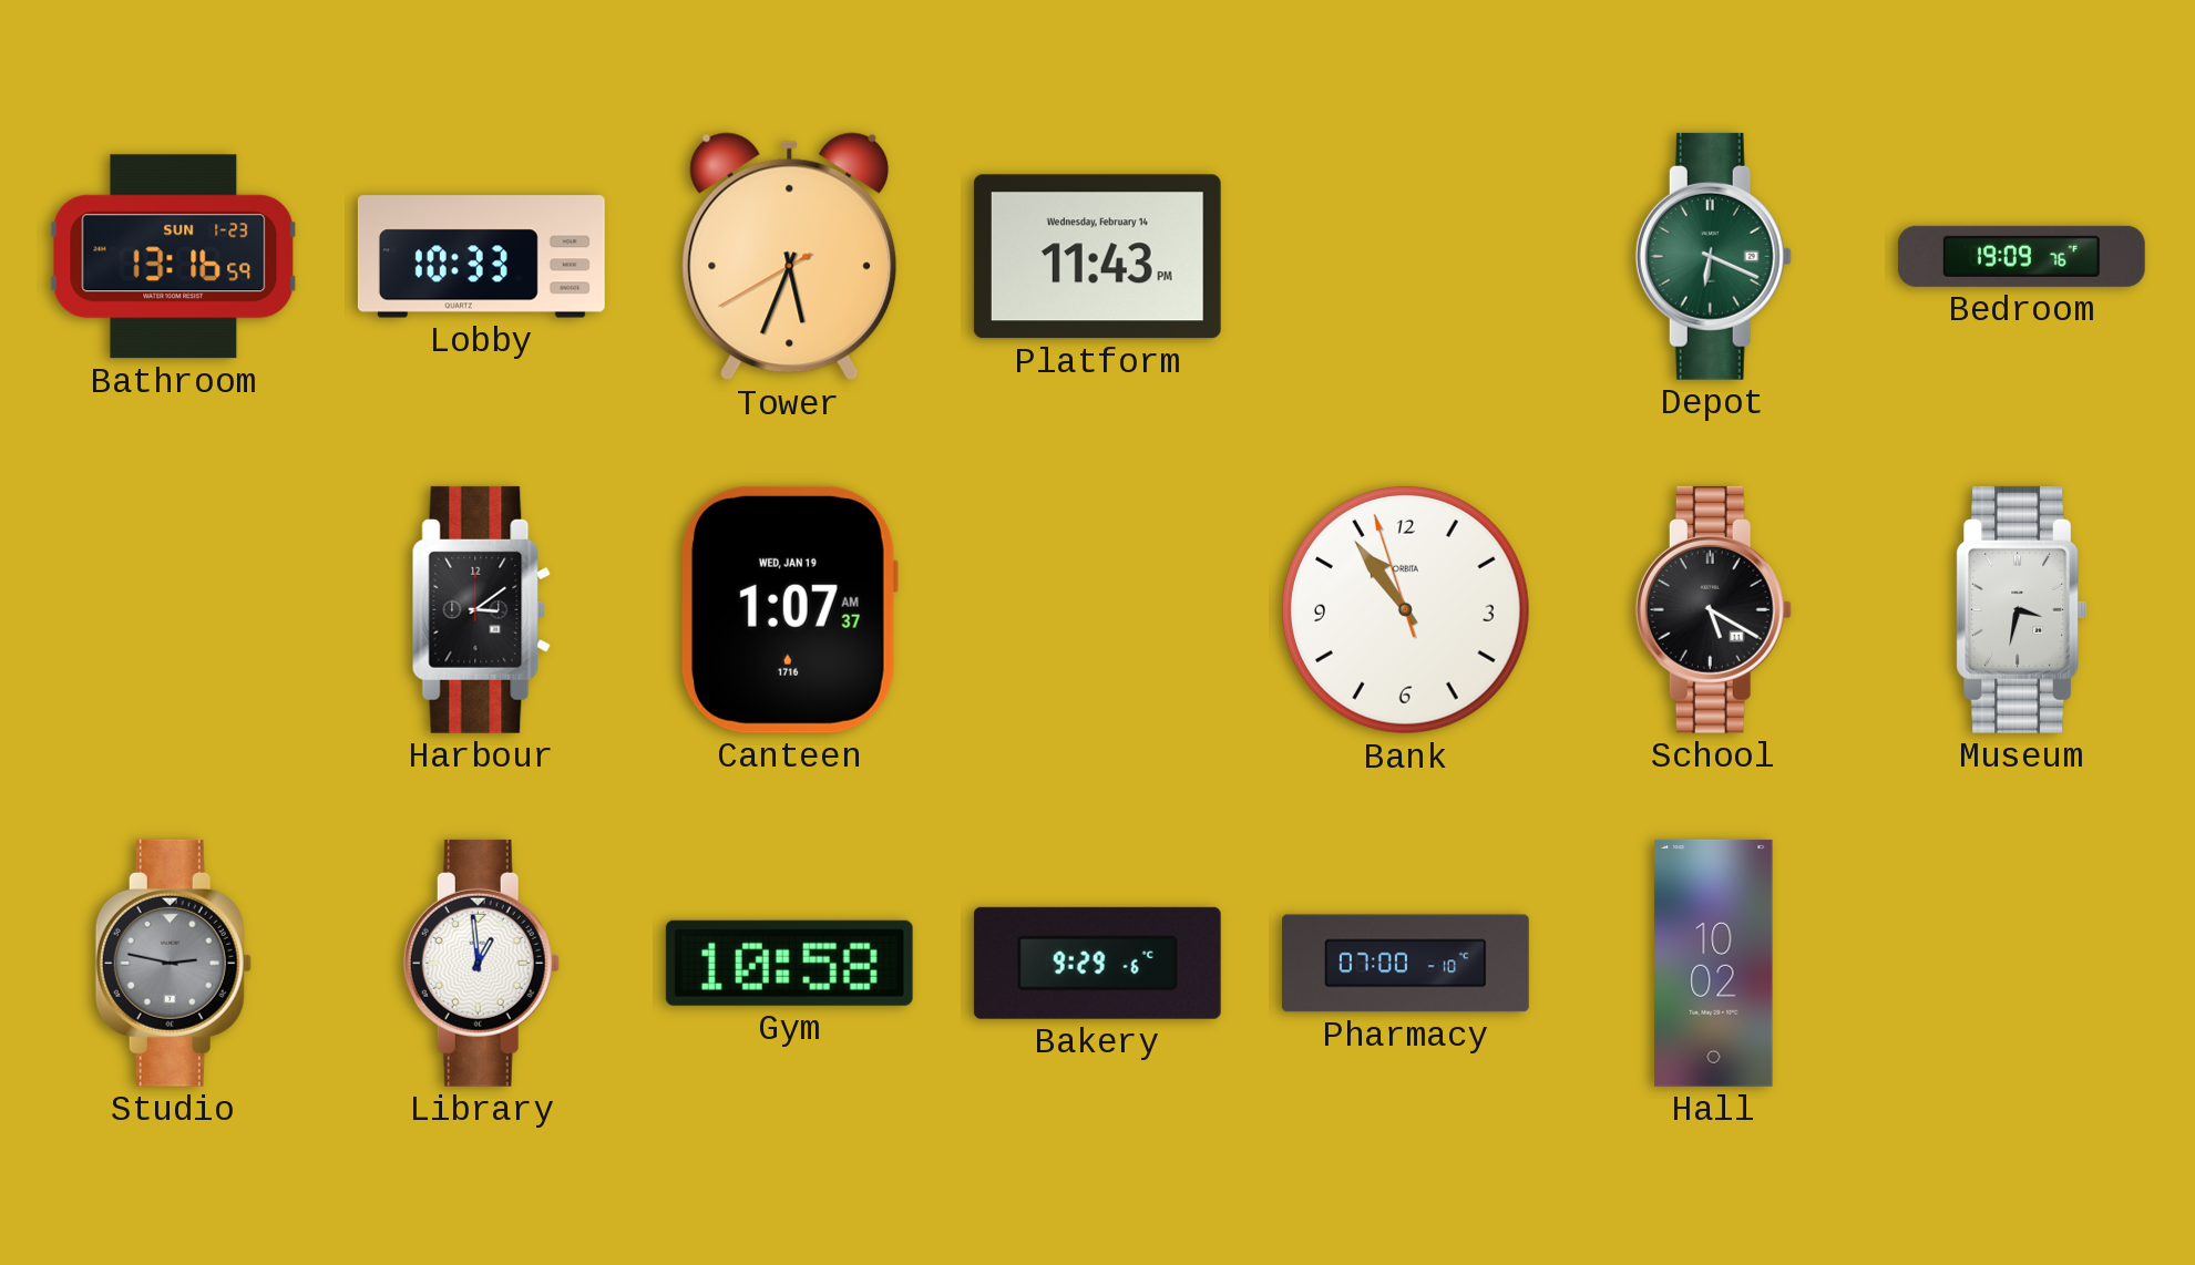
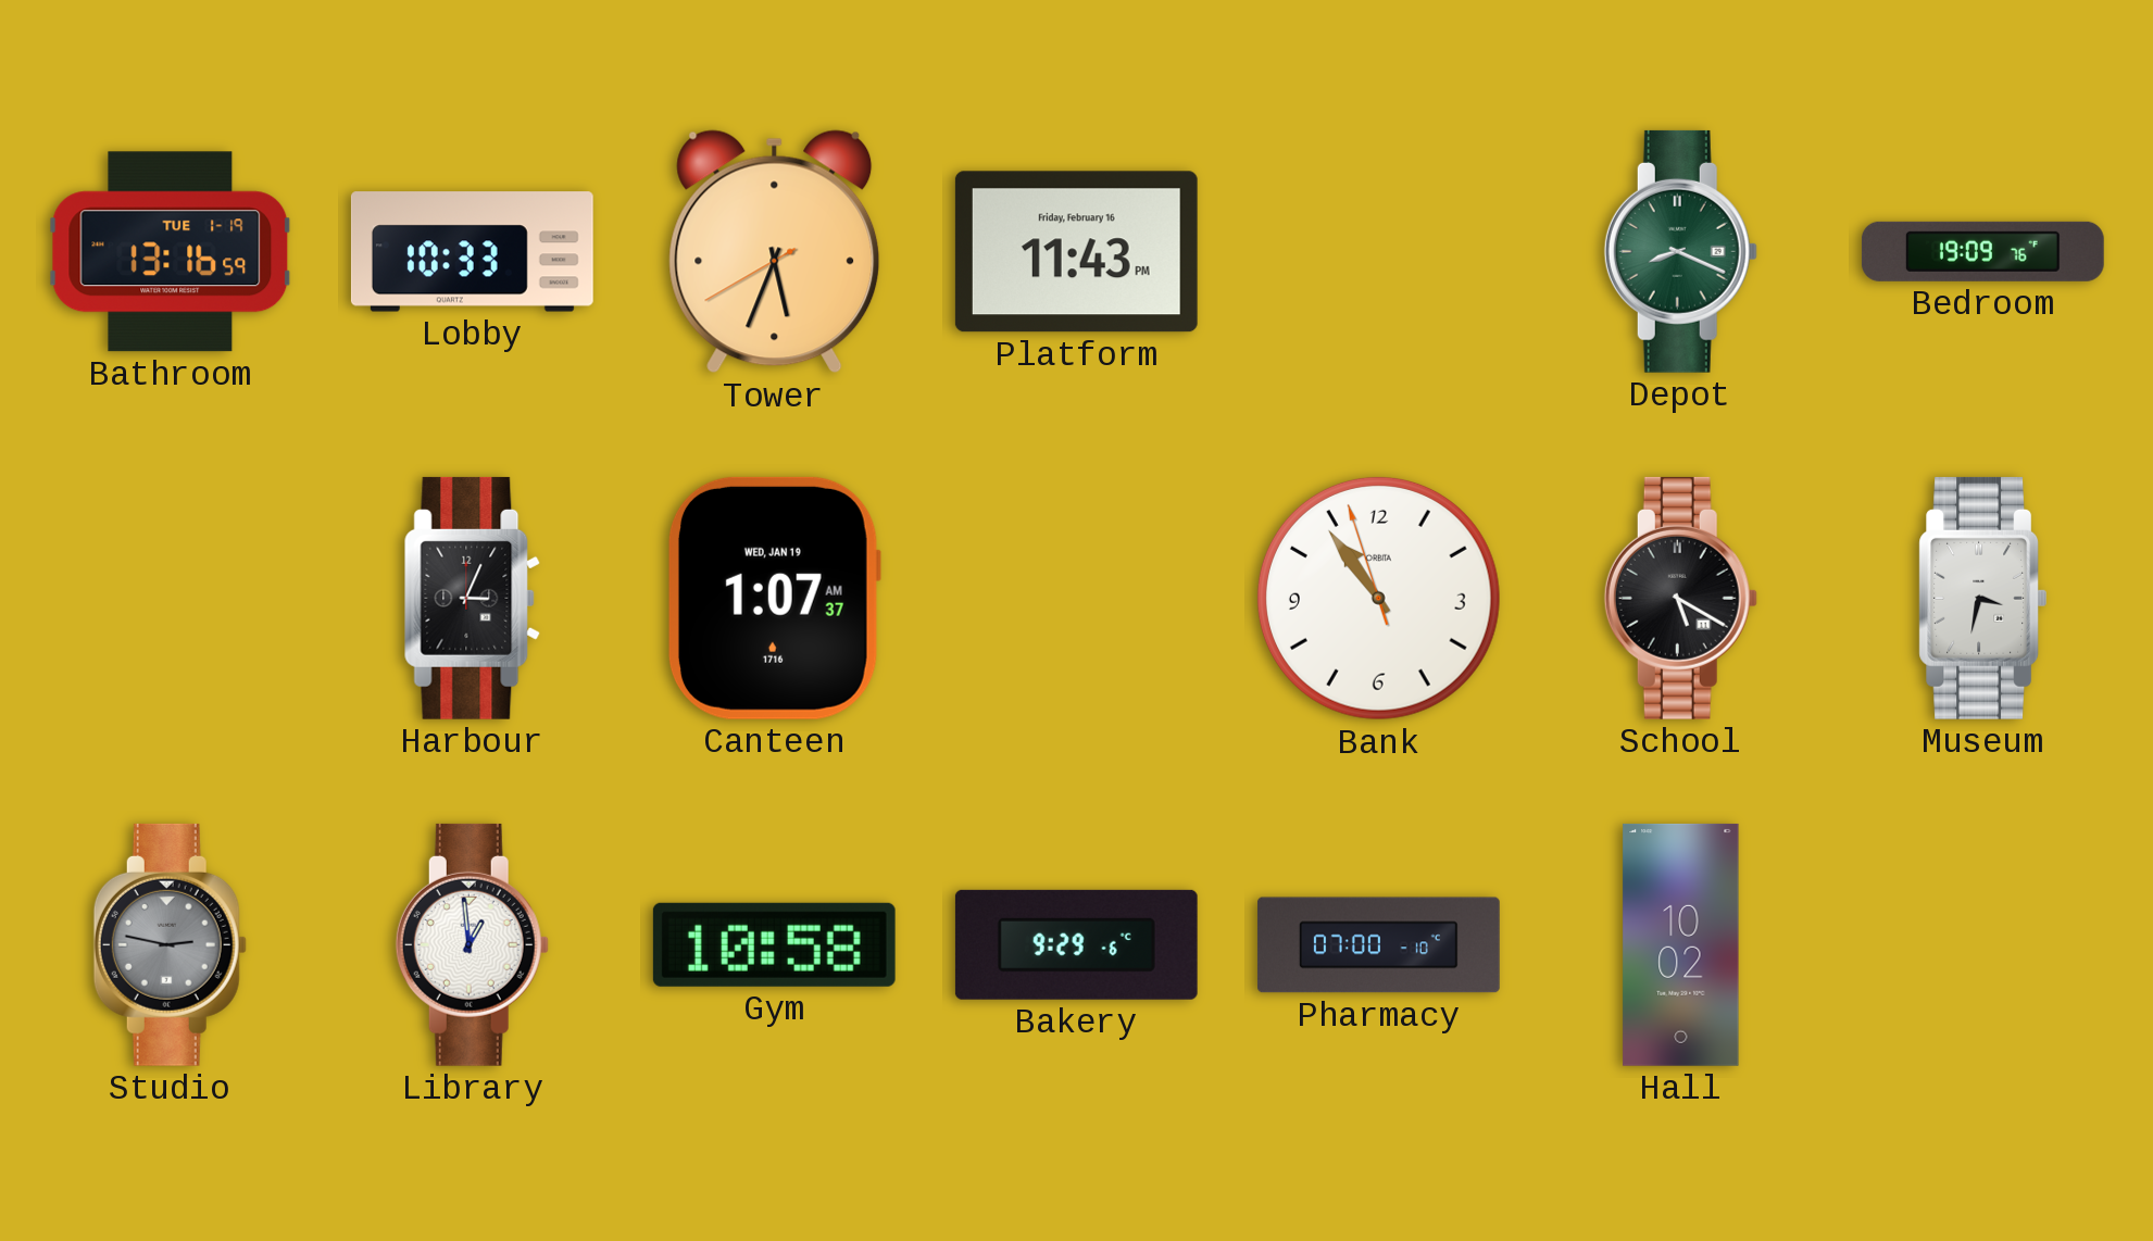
Bathroom date: SUN 1-23 -> TUE 1-19
Platform date: Wednesday, February 14 -> Friday, February 16
Depot: 6:19 -> 8:19
Harbour: 3:09 -> 3:04
